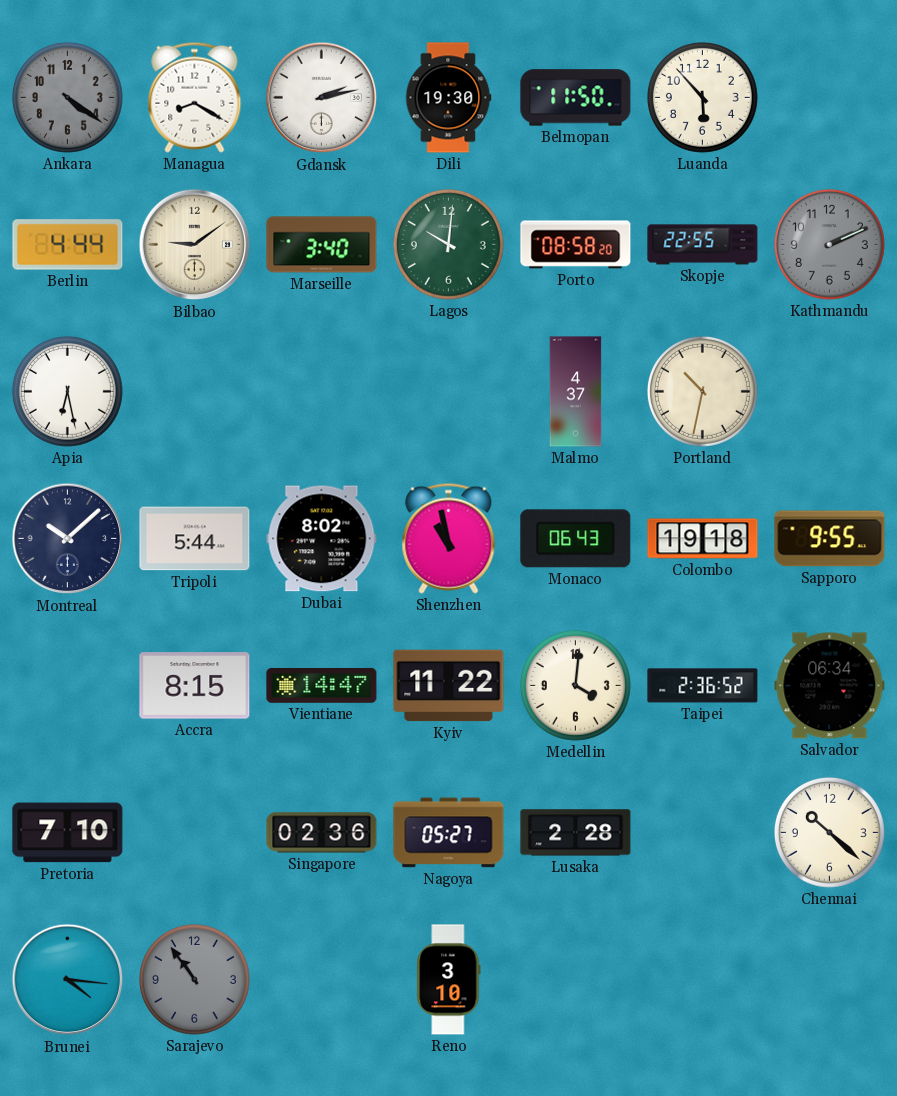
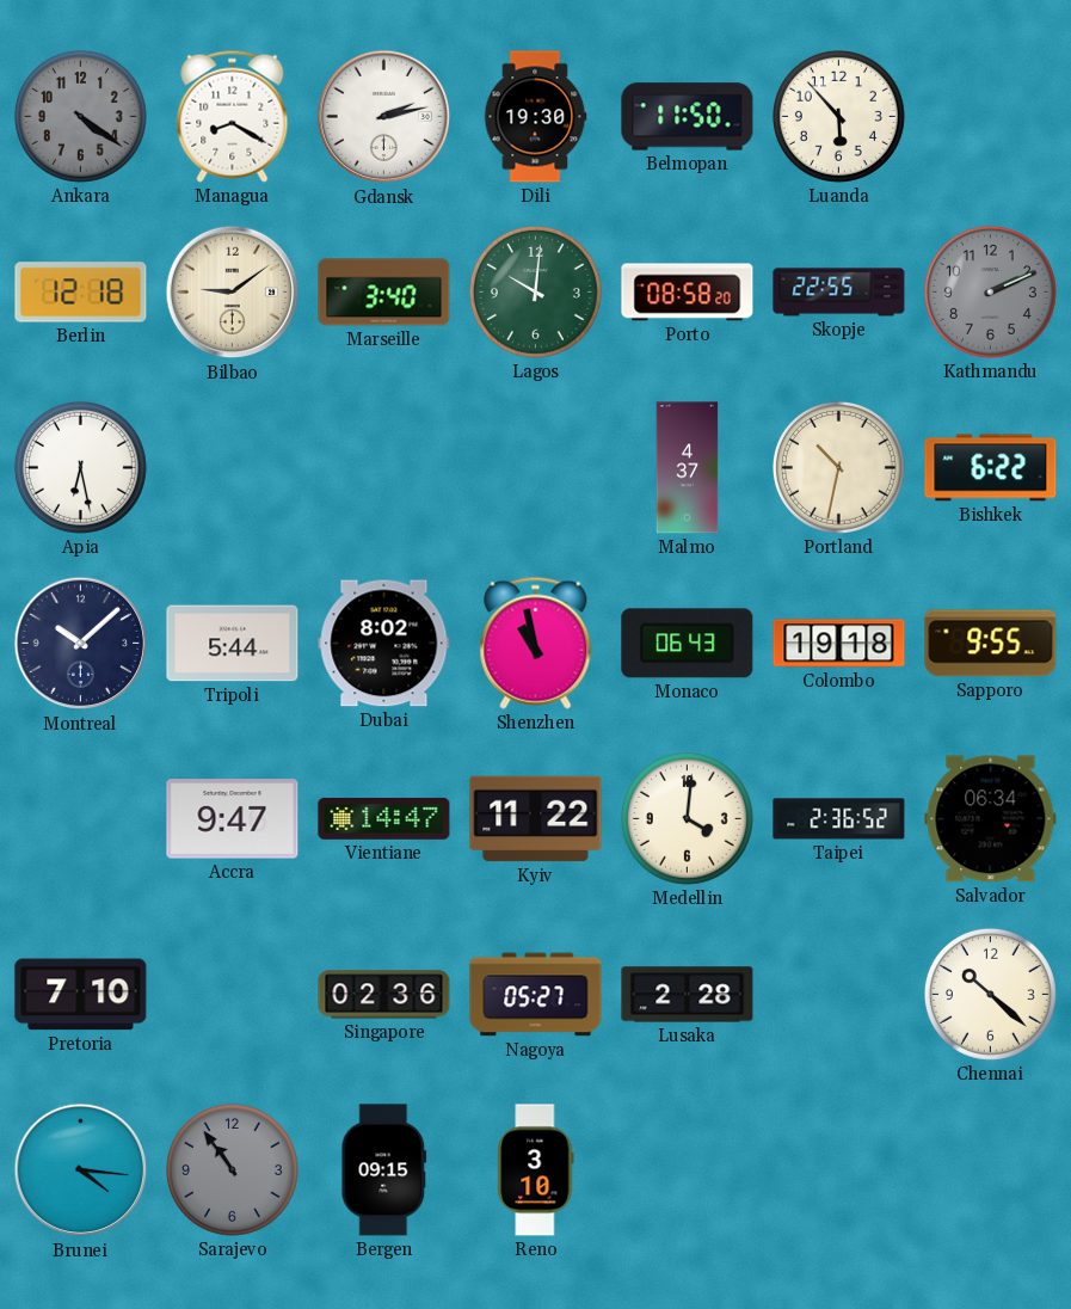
Berlin: 4:44 -> 12:18
Bishkek: none -> 6:22
Accra: 8:15 -> 9:47
Bergen: none -> 09:15
